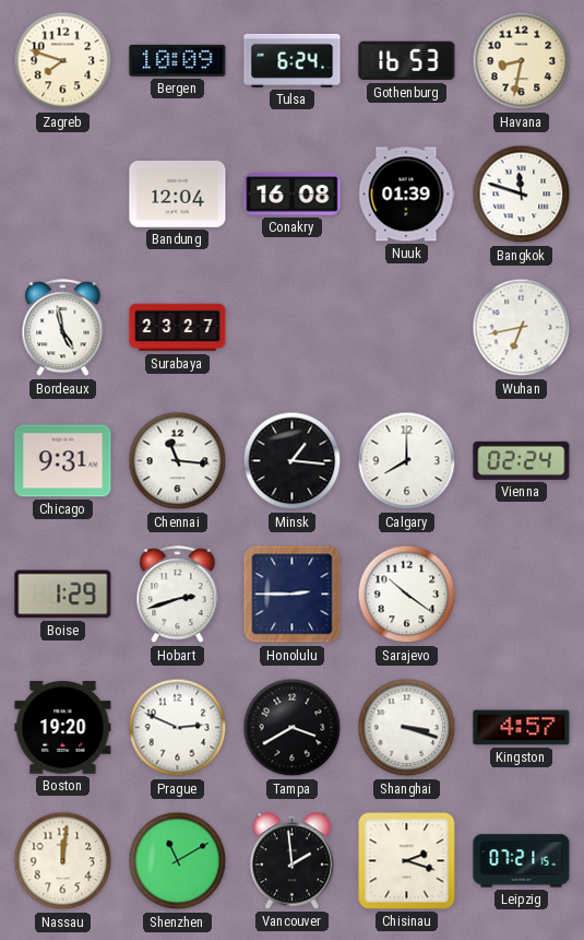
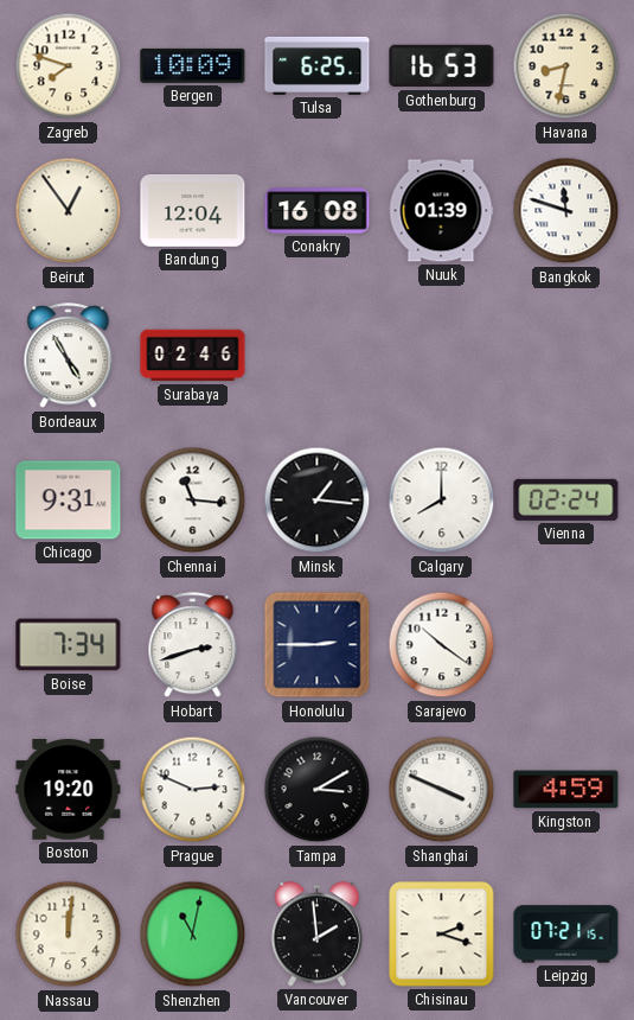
Tulsa: 6:24 -> 6:25
Beirut: none -> 12:54
Bordeaux: 4:58 -> 4:55
Surabaya: 23:27 -> 02:46
Wuhan: 6:43 -> none
Boise: 1:29 -> 7:34
Tampa: 3:40 -> 3:10
Shanghai: 3:18 -> 3:49
Kingston: 4:57 -> 4:59
Shenzhen: 11:10 -> 11:02
